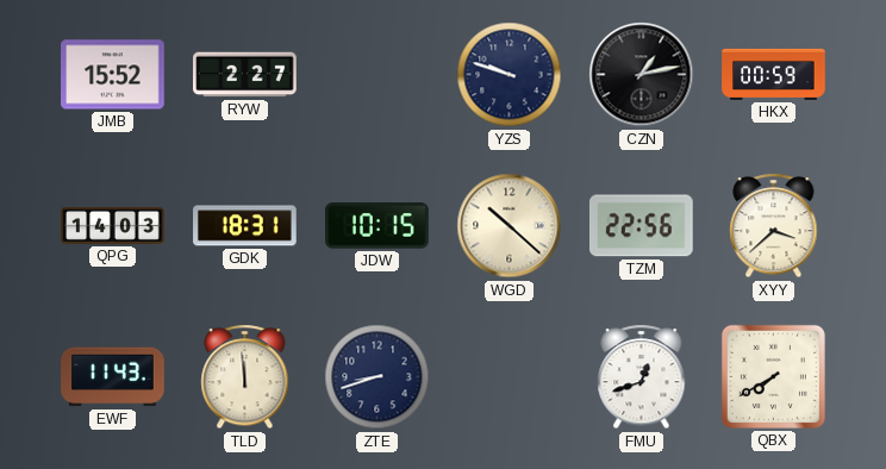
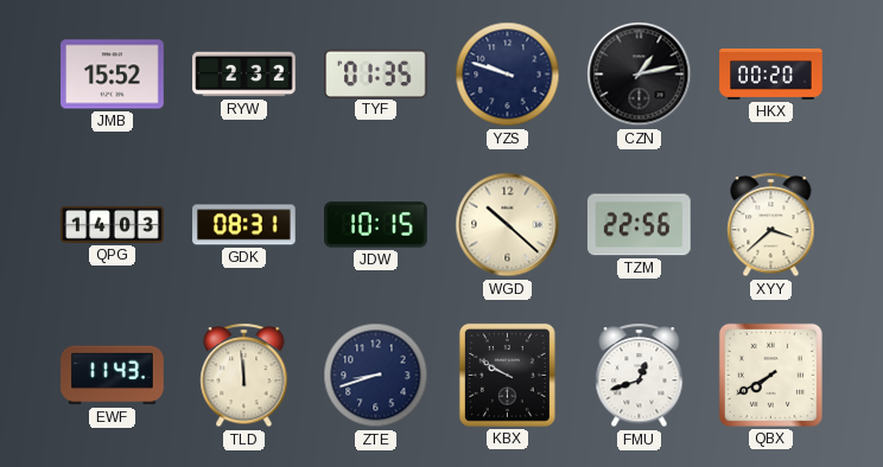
RYW: 2:27 -> 2:32
TYF: none -> 01:35
HKX: 00:59 -> 00:20
GDK: 18:31 -> 08:31
KBX: none -> 9:50
